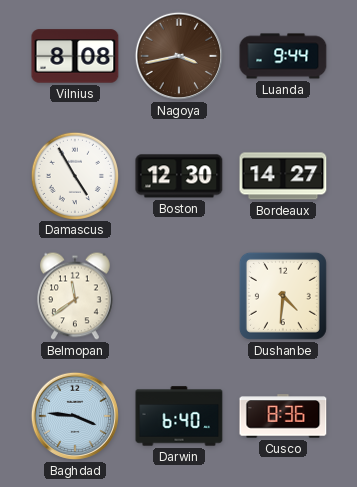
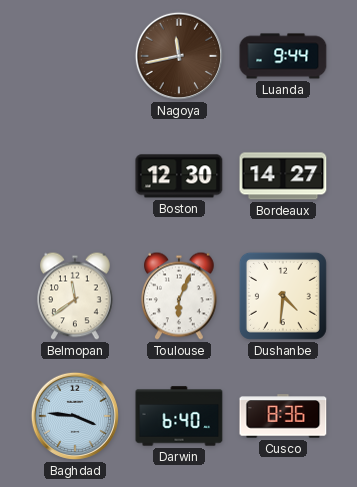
Vilnius: 8:08 -> none
Nagoya: 3:43 -> 11:43
Damascus: 4:55 -> none
Toulouse: none -> 6:04
